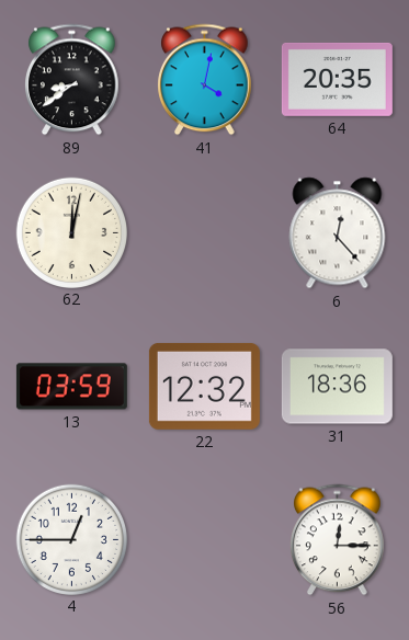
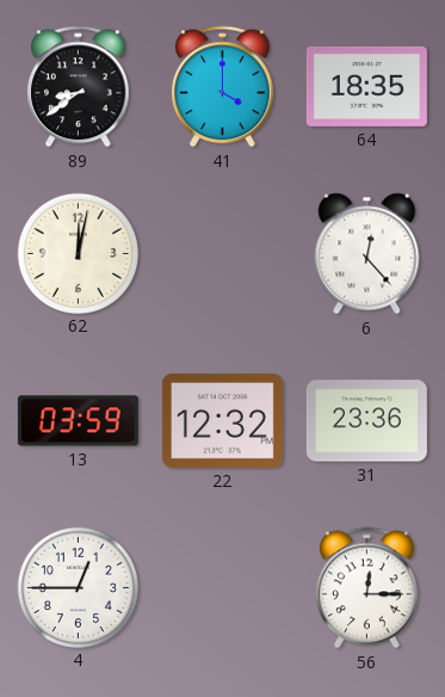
41: 4:02 -> 4:00
64: 20:35 -> 18:35
31: 18:36 -> 23:36
